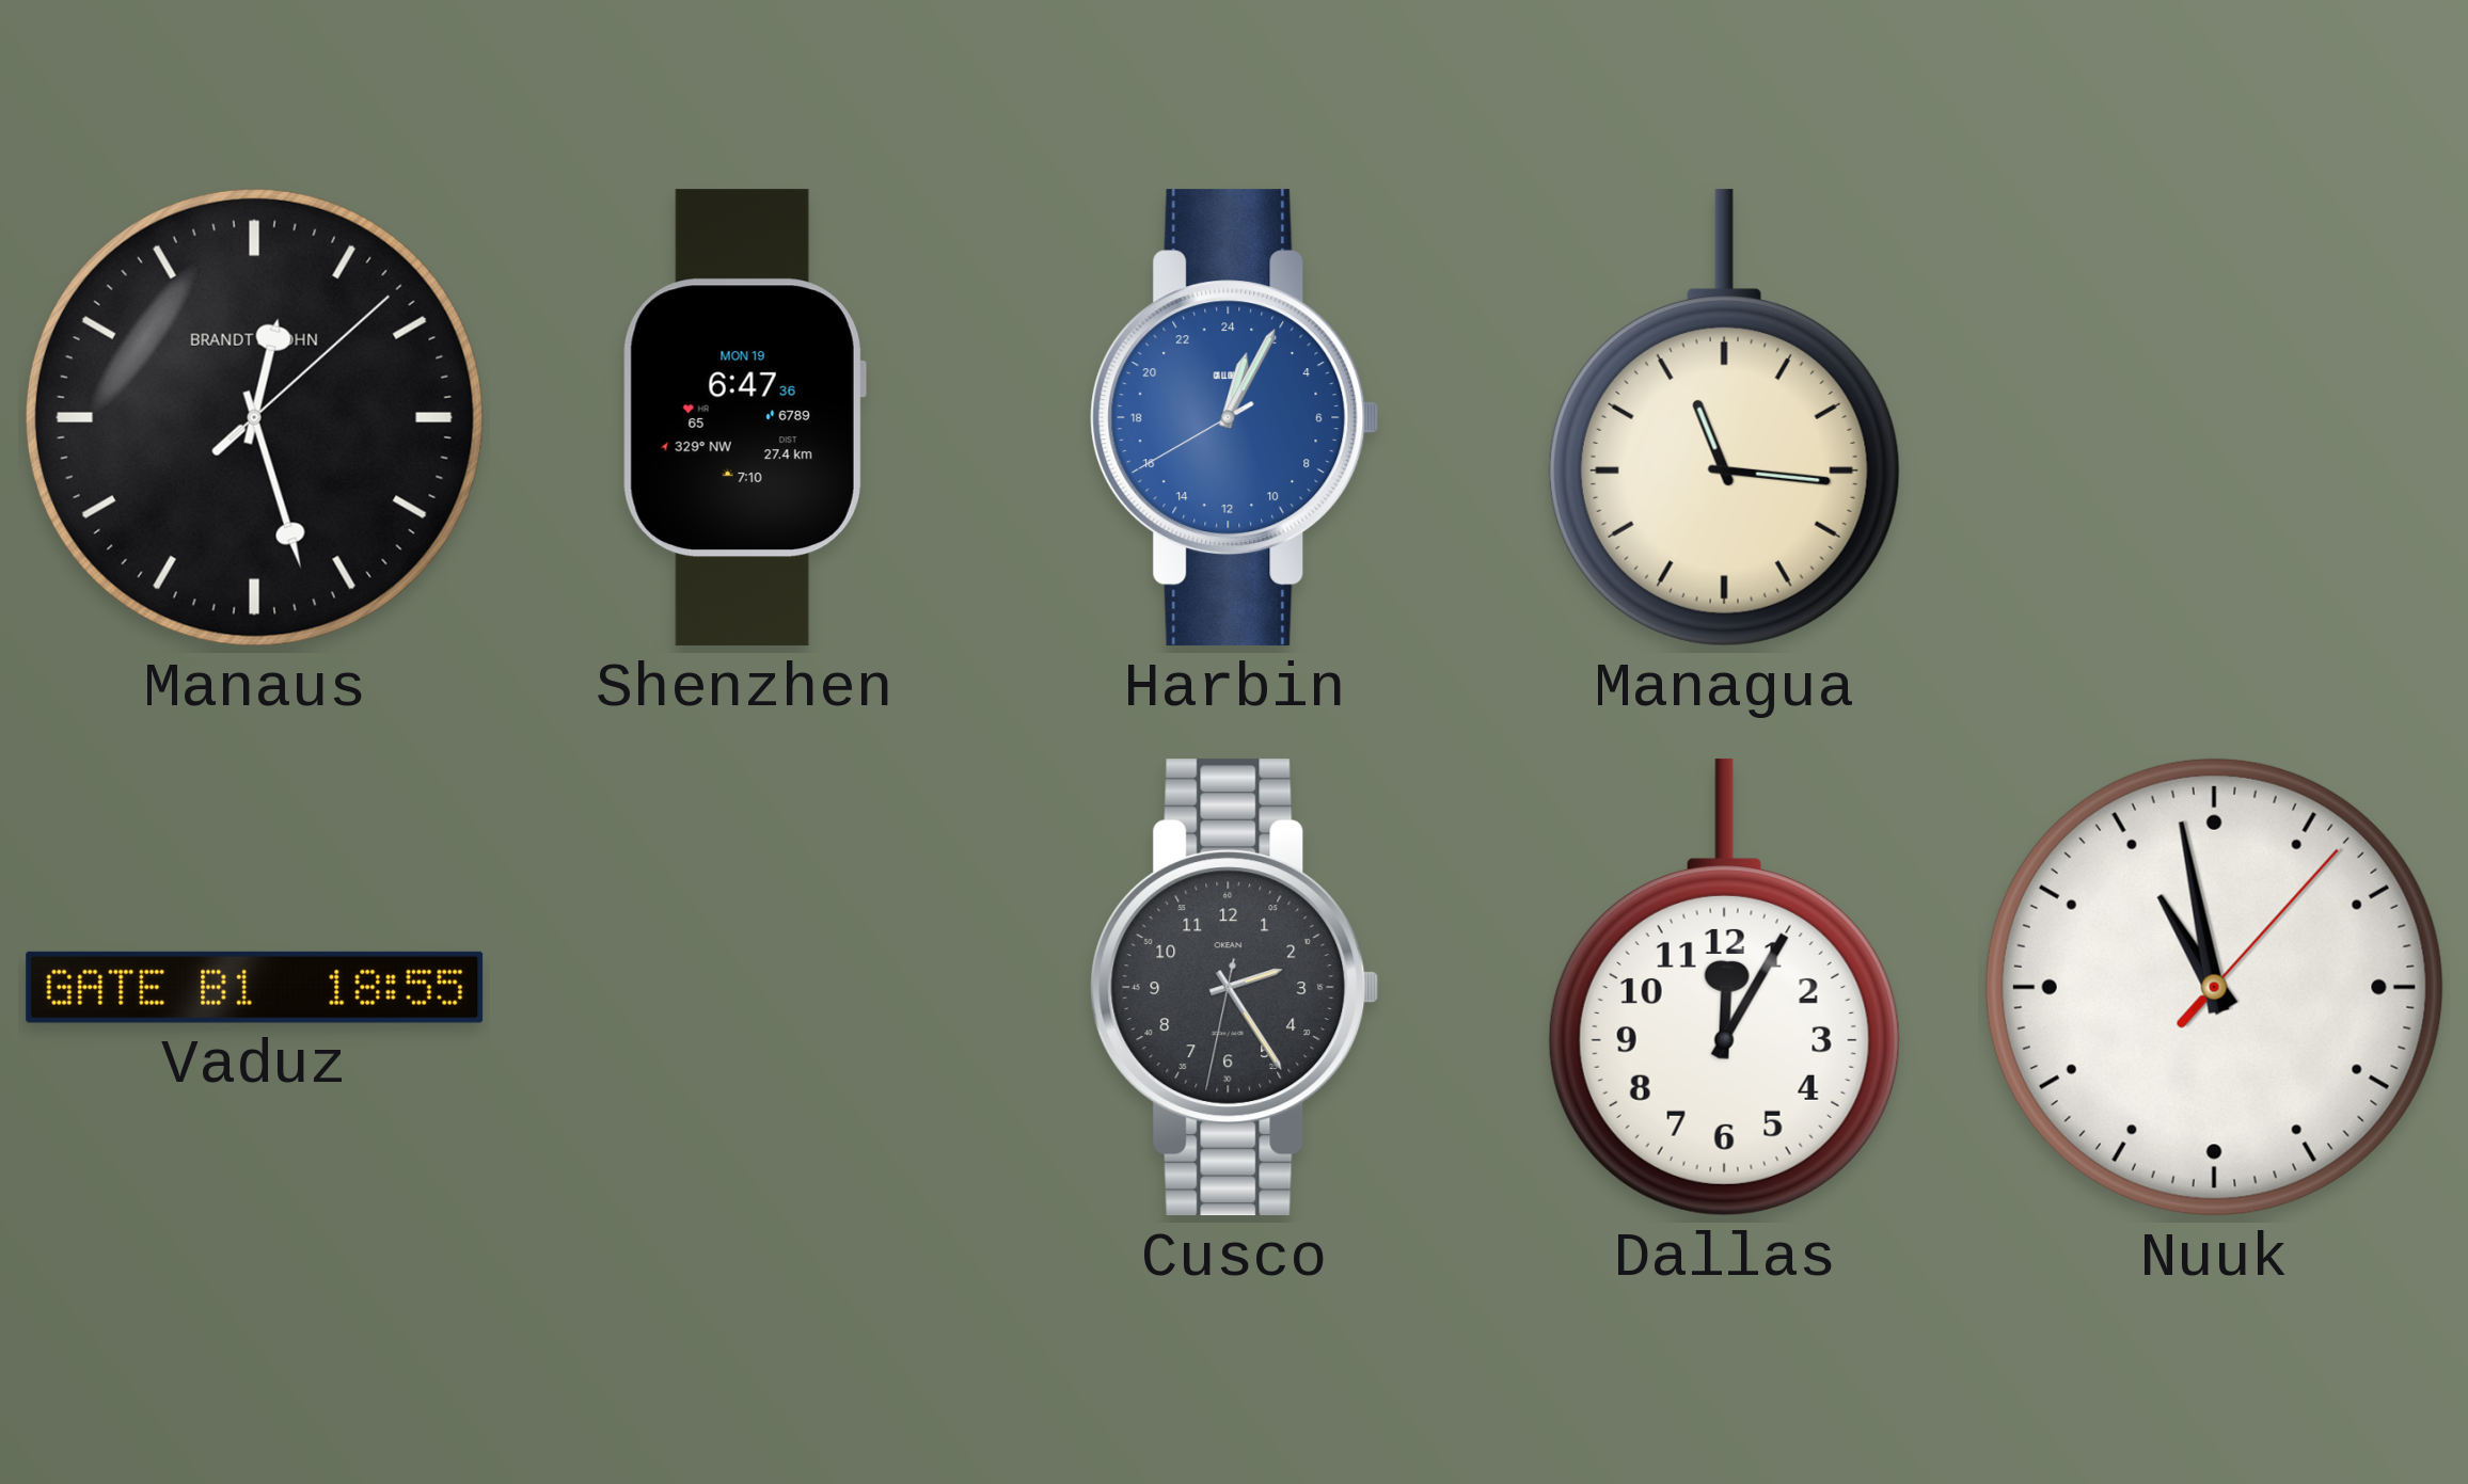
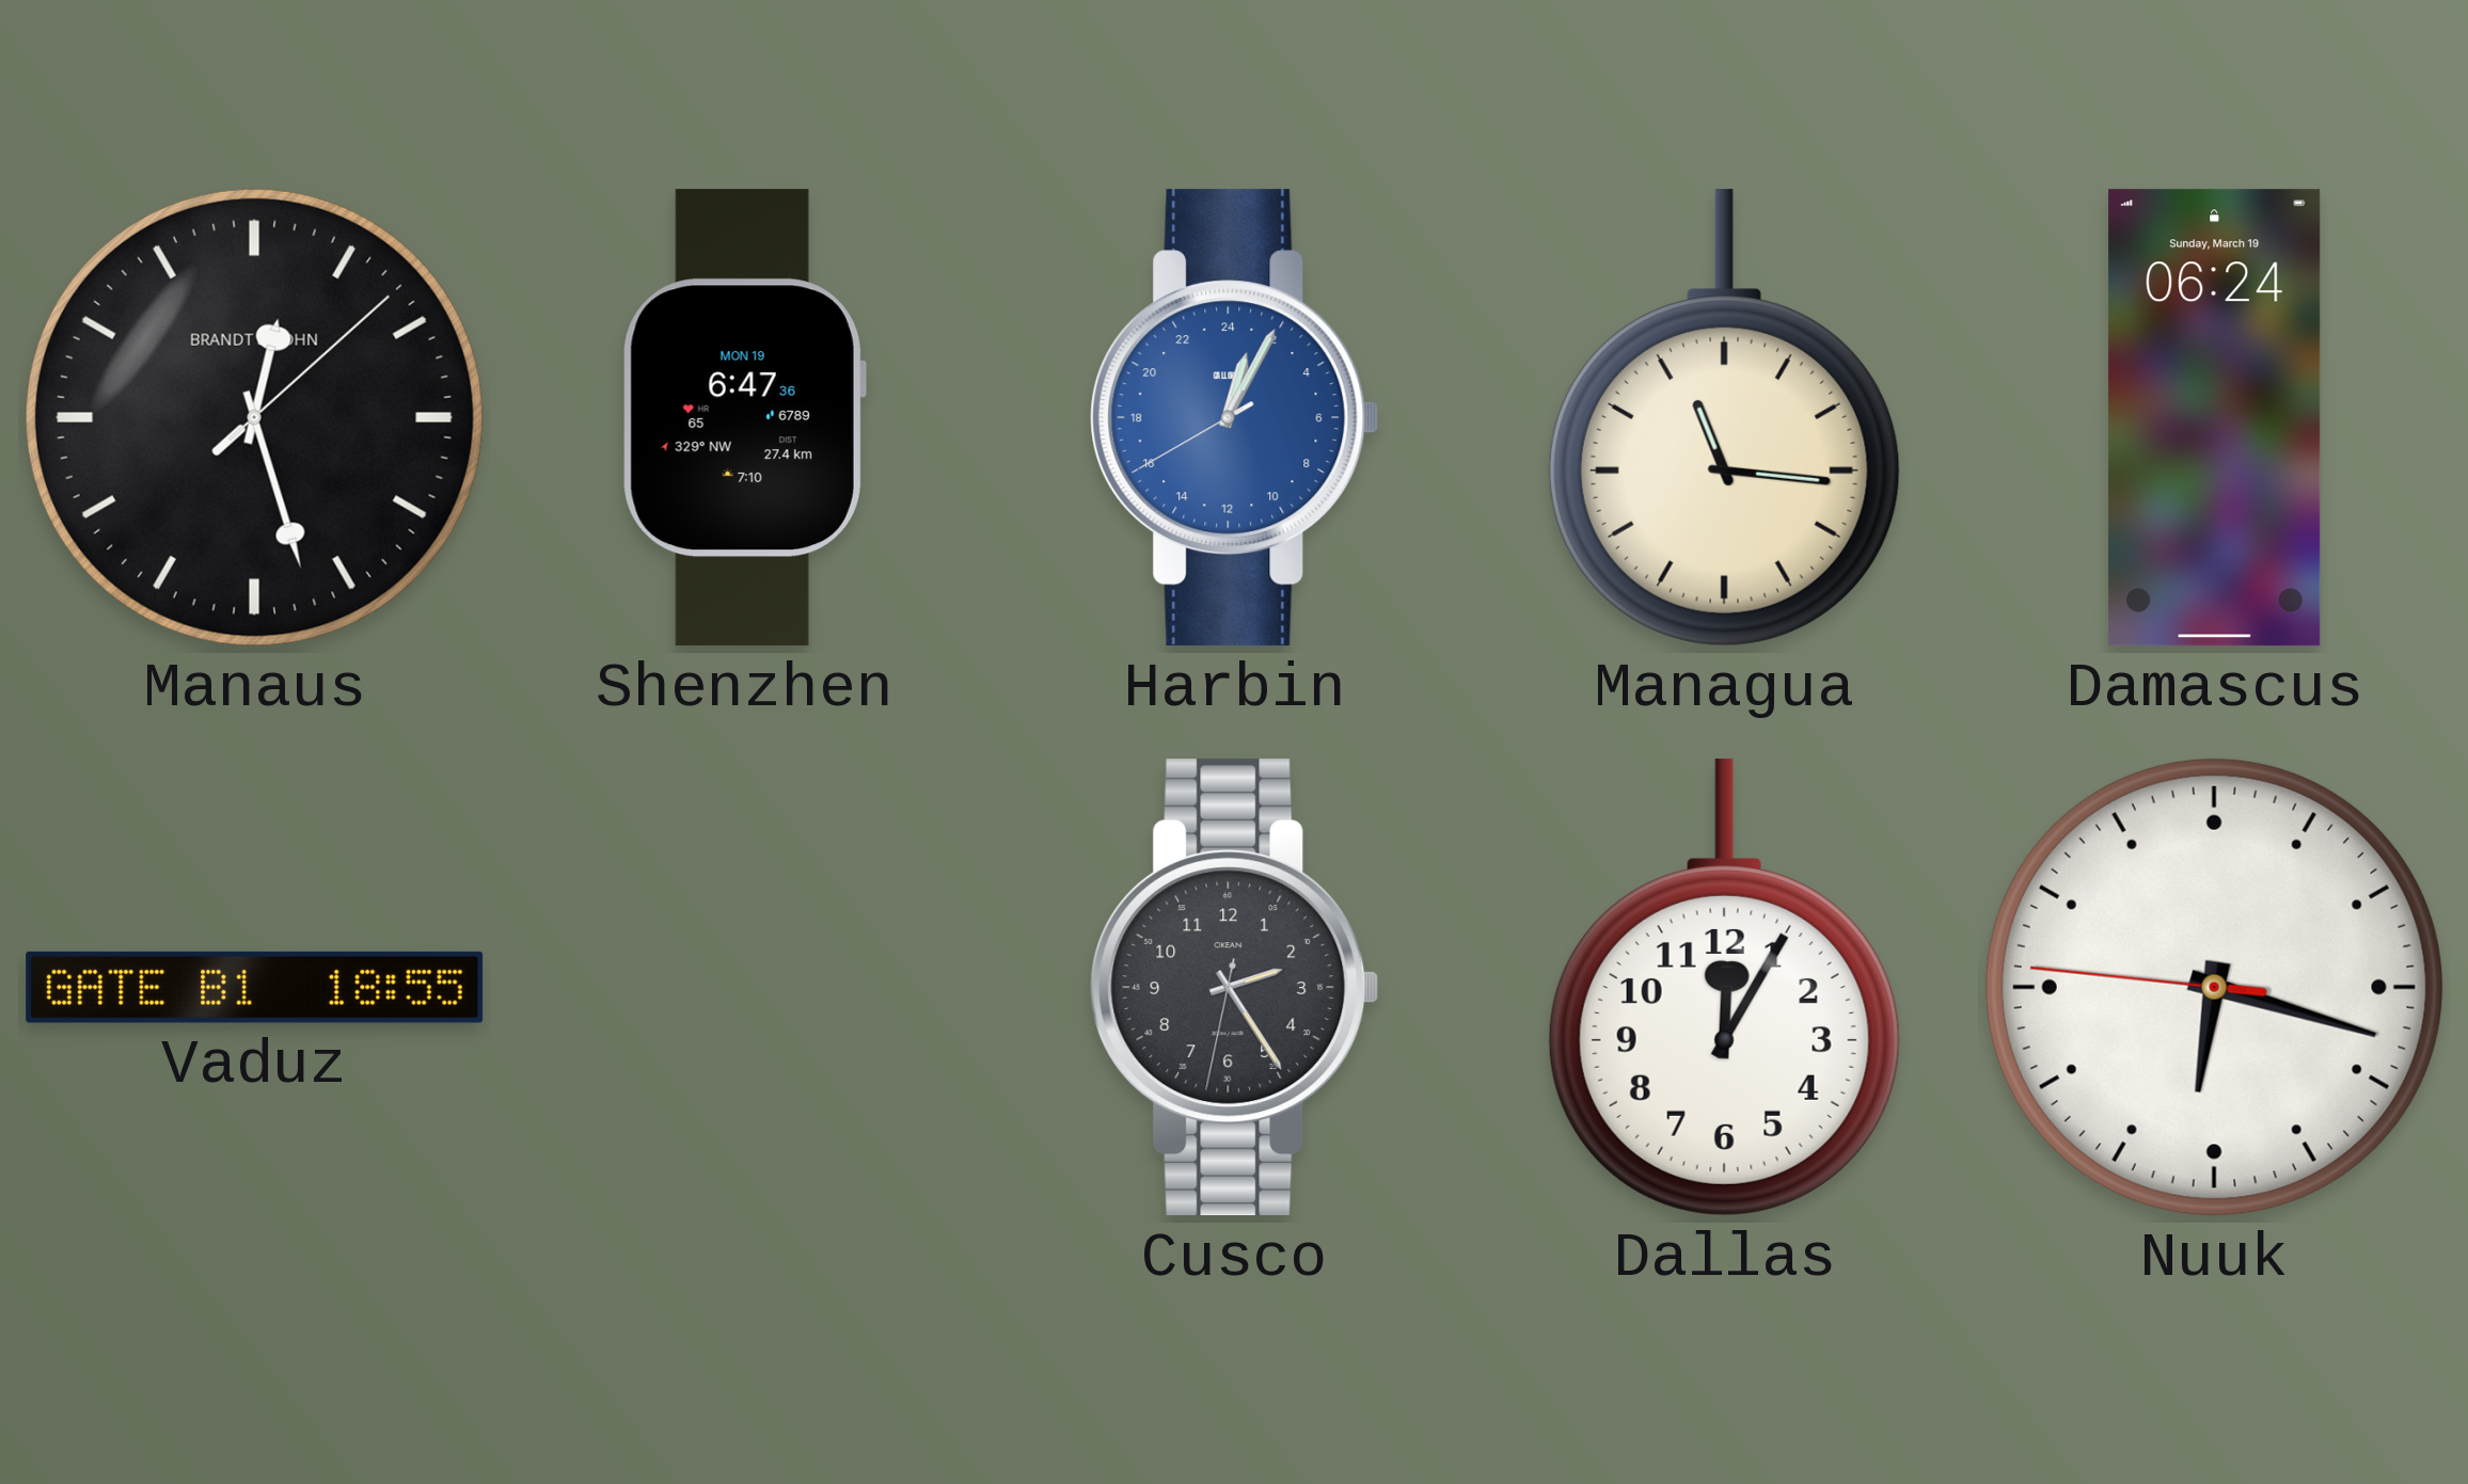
Damascus: none -> 06:24
Nuuk: 10:58 -> 6:17
